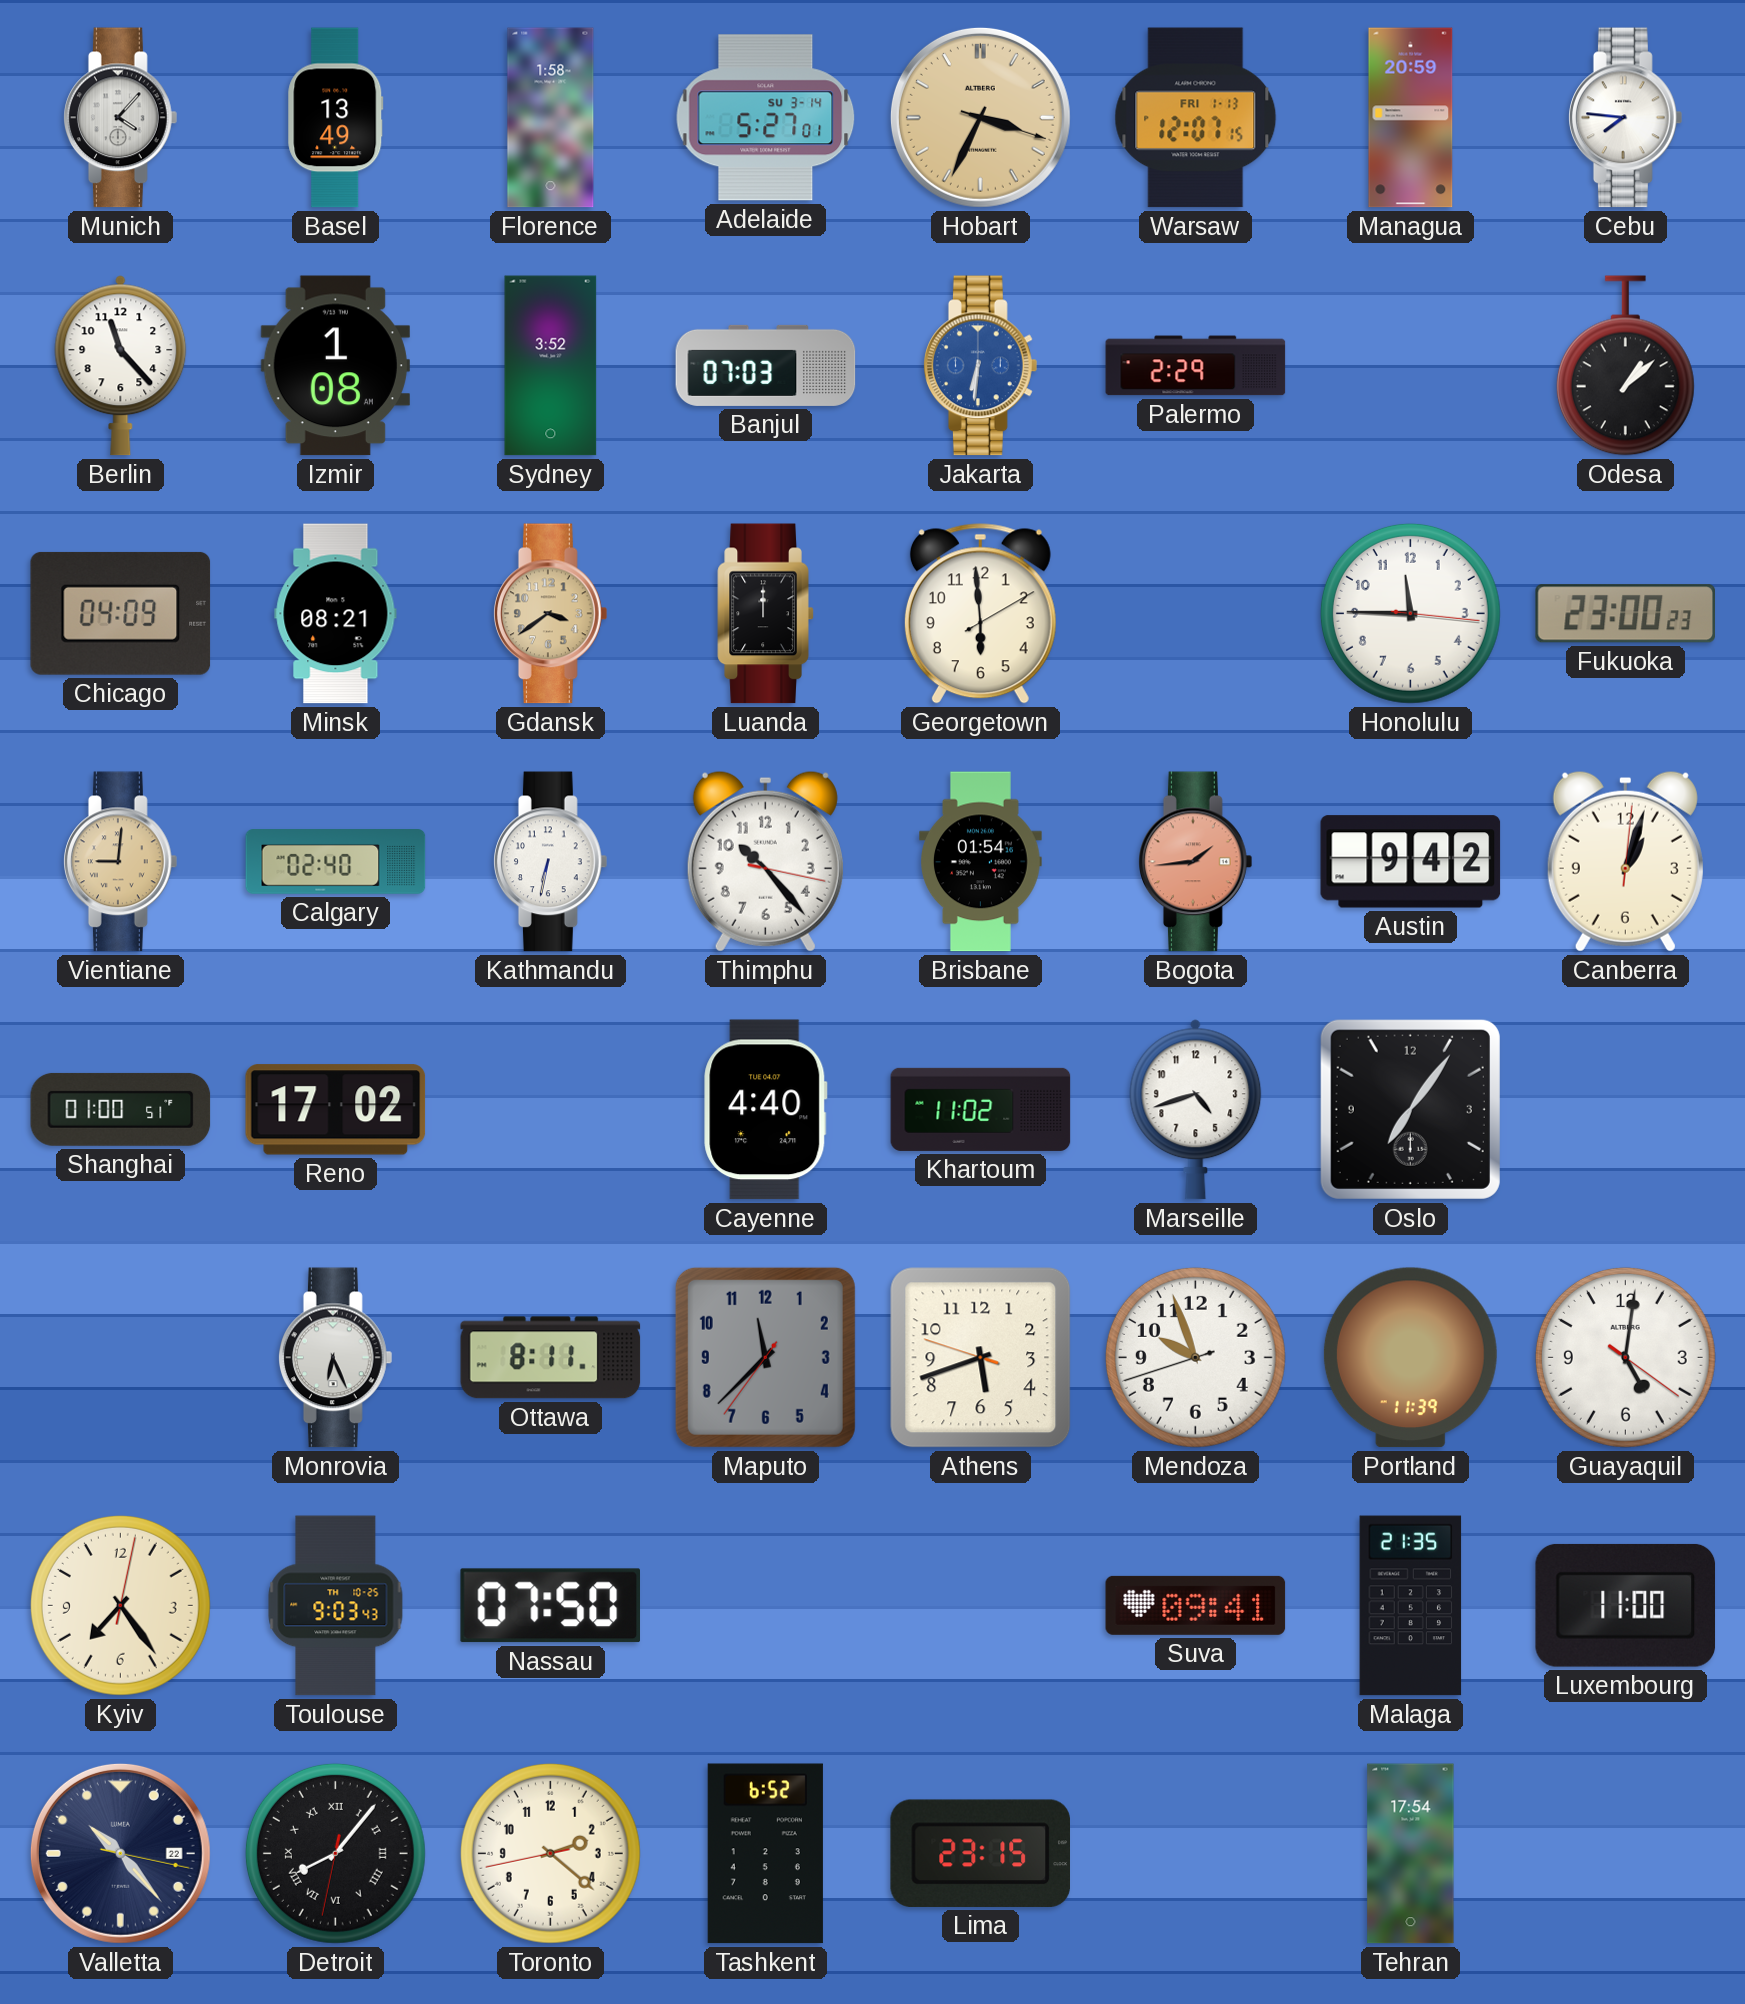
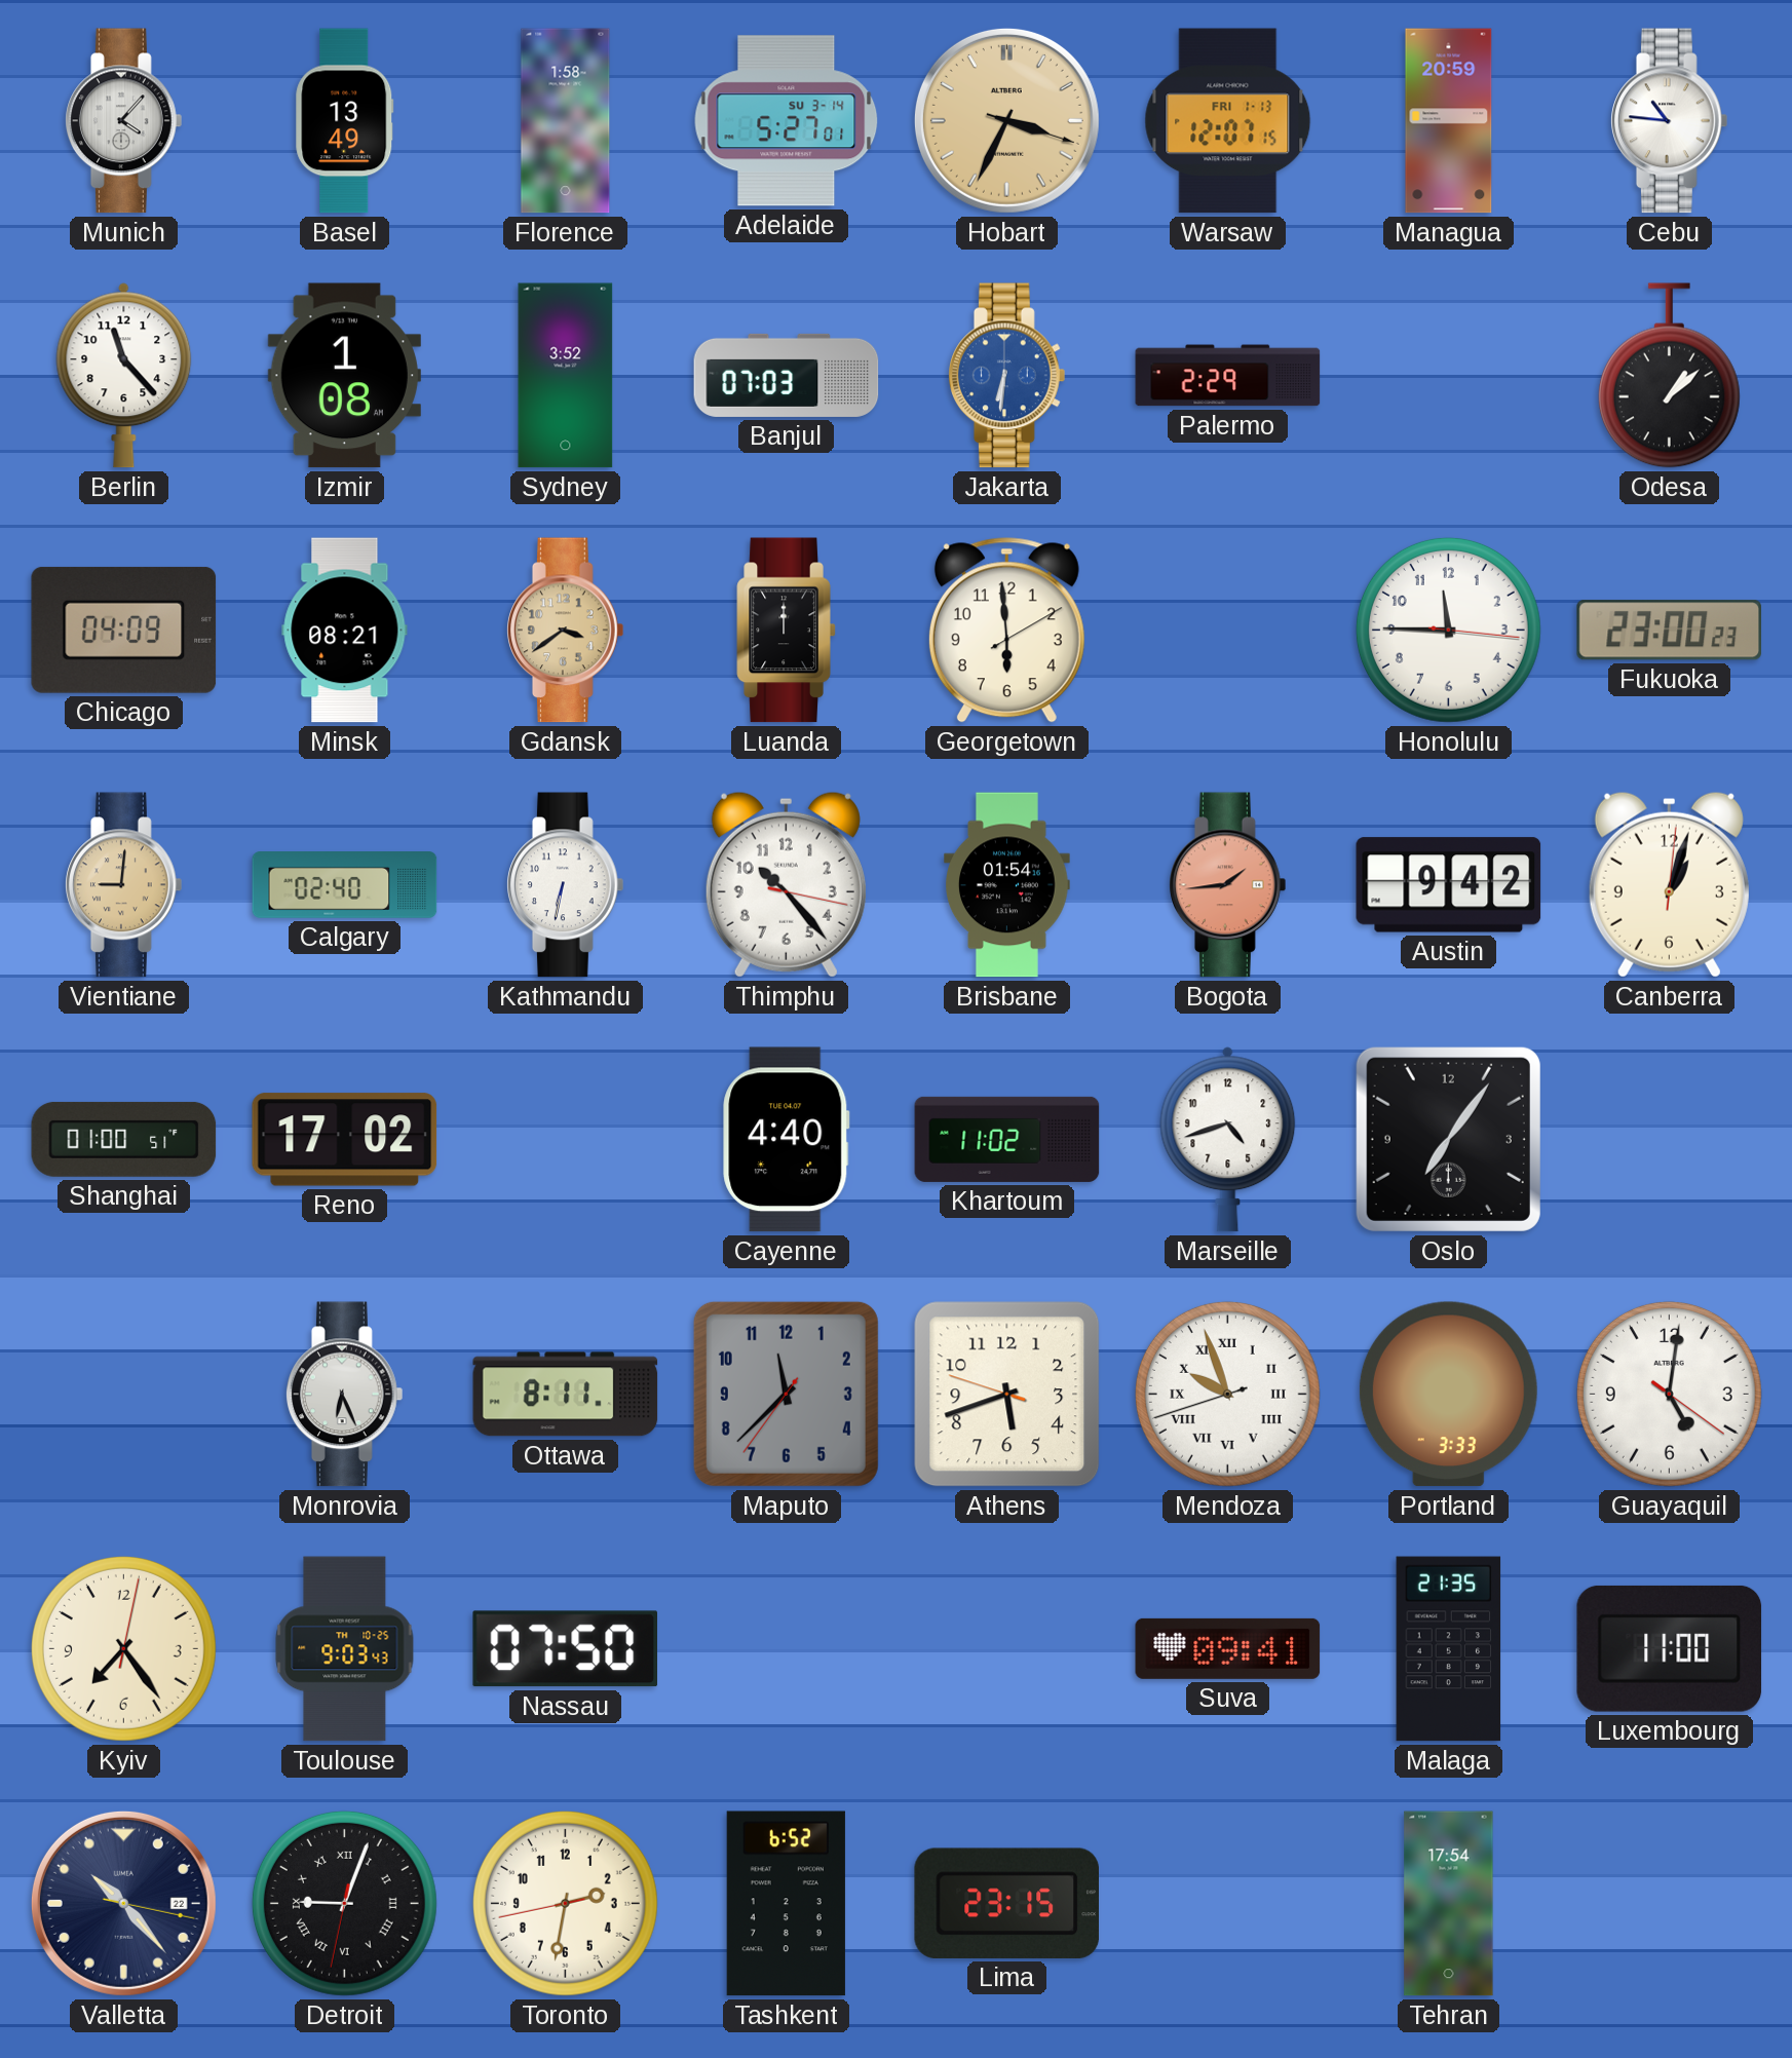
Cebu: 7:46 -> 10:46
Mendoza numerals: Arabic -> Roman
Portland: 11:39 -> 3:33
Detroit: 8:06 -> 9:03
Toronto: 2:21 -> 2:31
